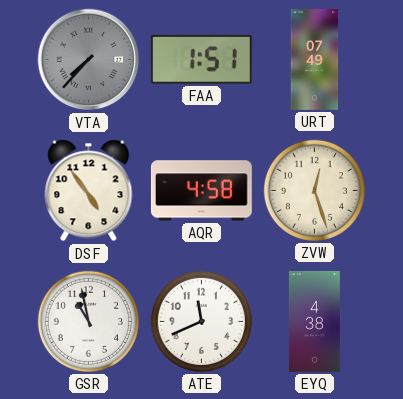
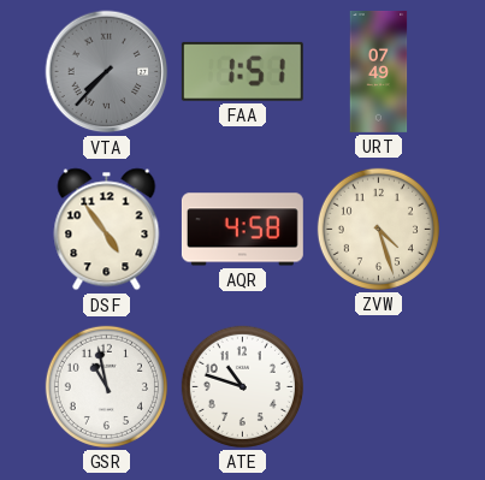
ZVW: 12:27 -> 4:27
ATE: 11:41 -> 10:48
EYQ: 4:38 -> none
